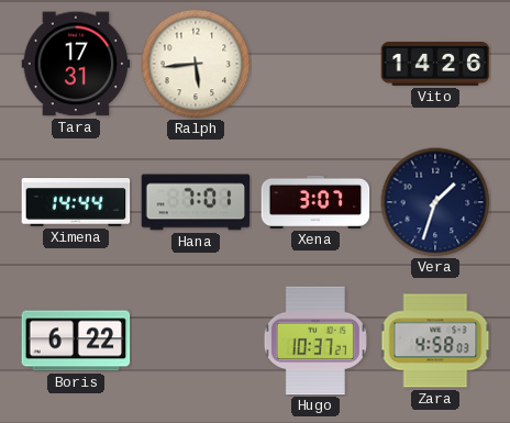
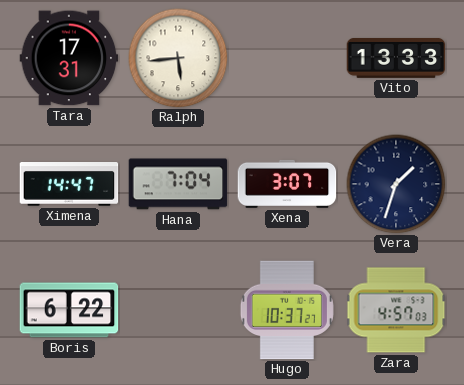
Vito: 14:26 -> 13:33
Ximena: 14:44 -> 14:47
Hana: 7:01 -> 7:04
Zara: 4:58 -> 4:57
